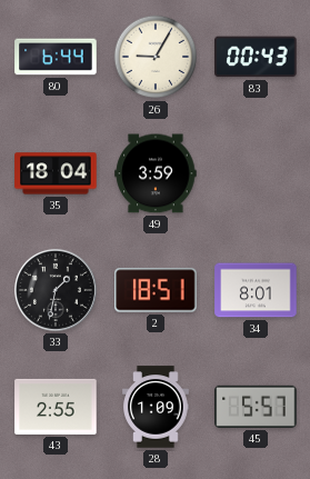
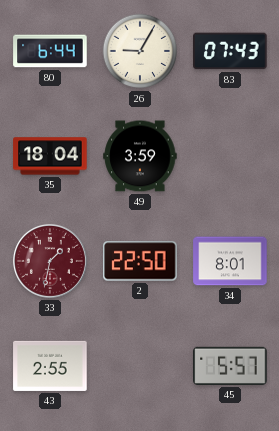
83: 00:43 -> 07:43
33 dial: black -> burgundy
2: 18:51 -> 22:50
28: 1:09 -> none
